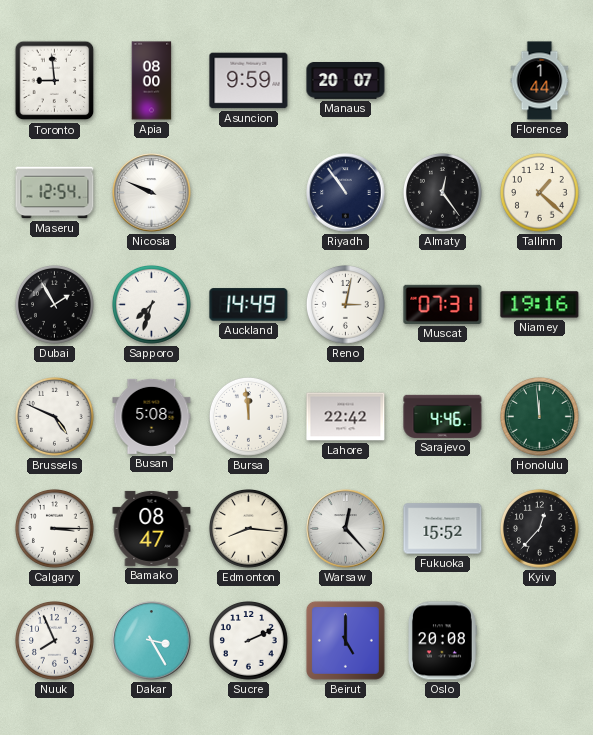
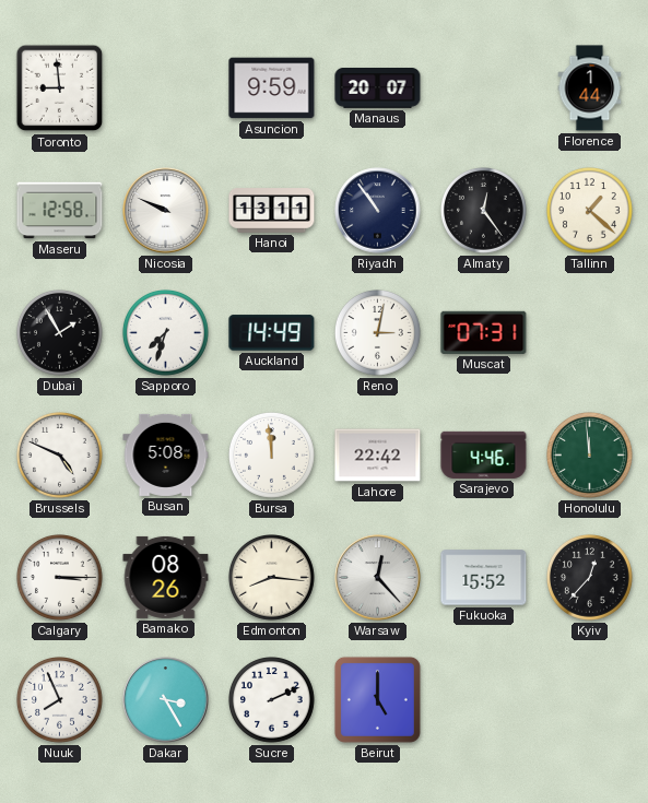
Apia: 08:00 -> none
Maseru: 12:54 -> 12:58
Hanoi: none -> 13:11
Niamey: 19:16 -> none
Bamako: 08:47 -> 08:26
Oslo: 20:08 -> none
